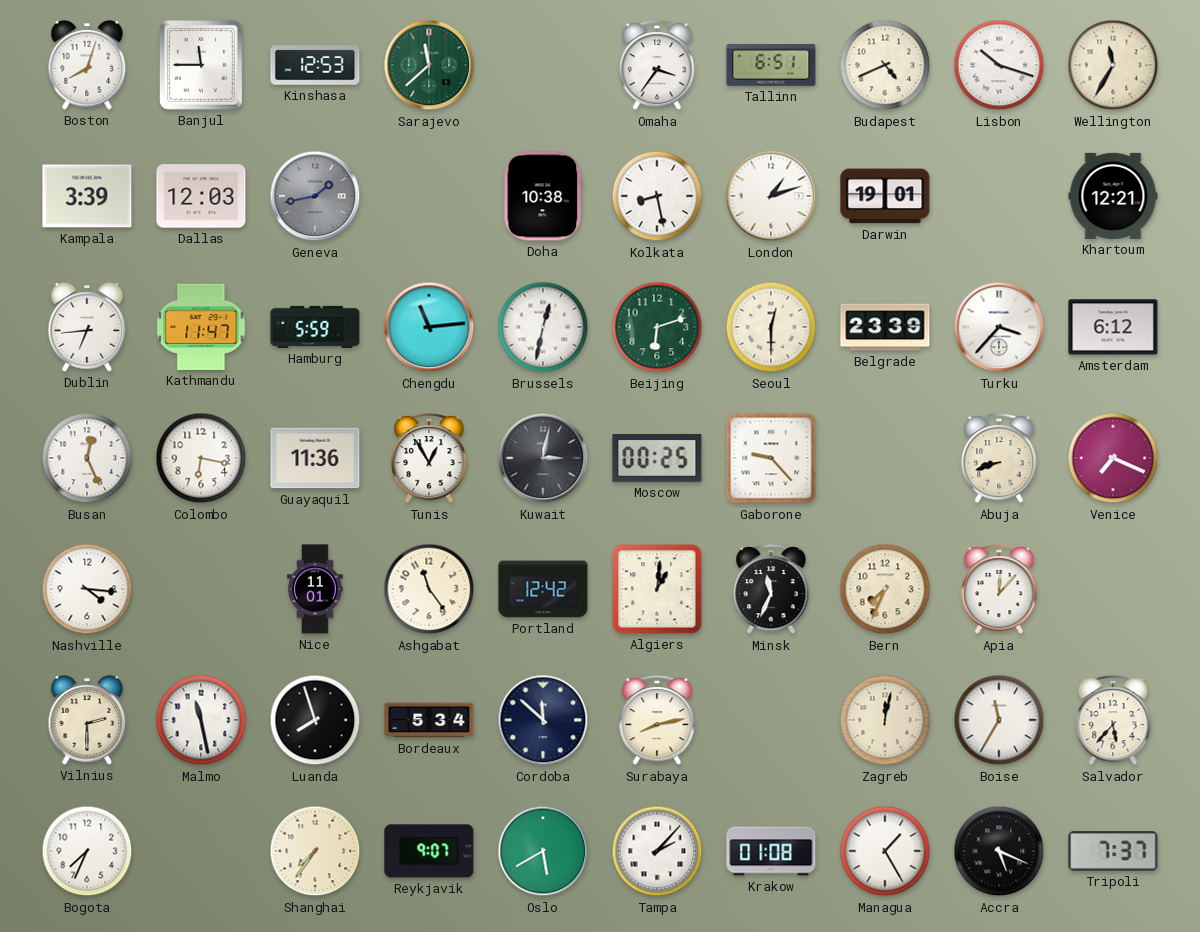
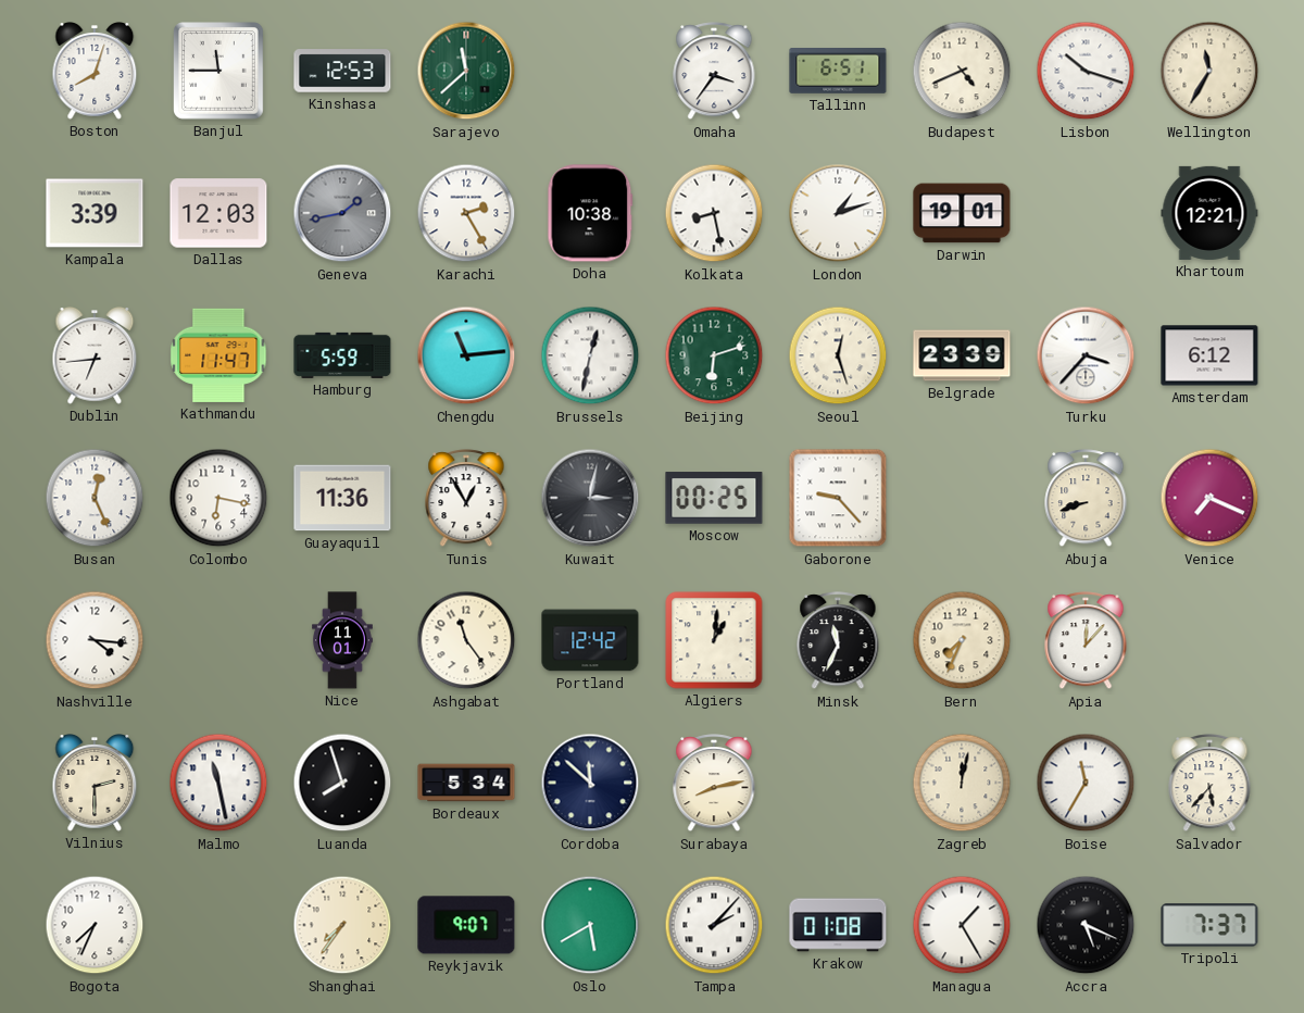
Karachi: none -> 2:25
Seoul: 12:30 -> 12:27
